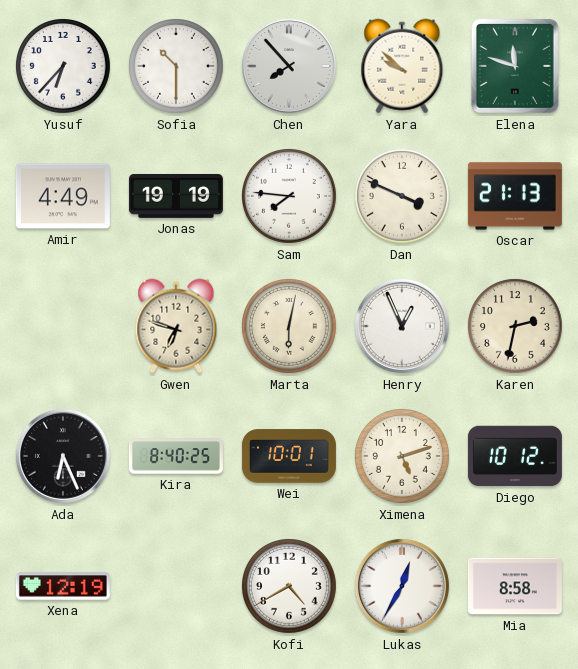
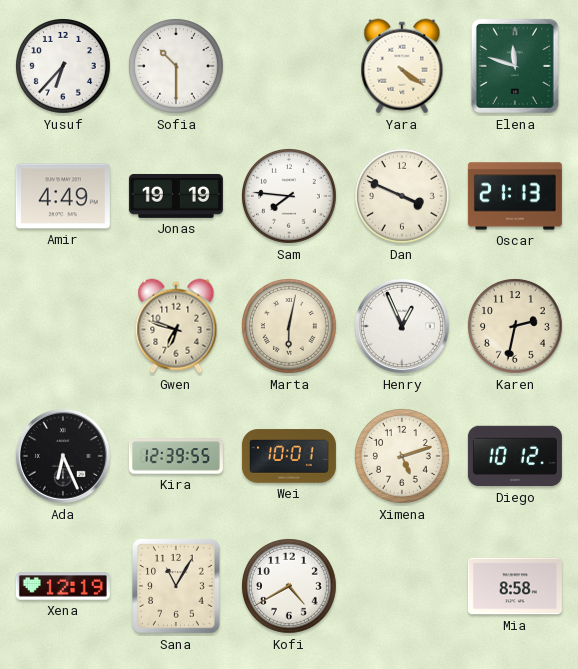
Chen: 7:53 -> none
Yara: 9:52 -> 4:21
Kira: 8:40 -> 12:39
Sana: none -> 11:05
Lukas: 12:35 -> none
